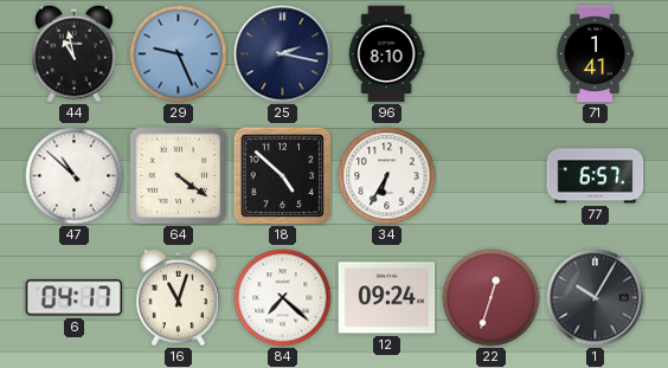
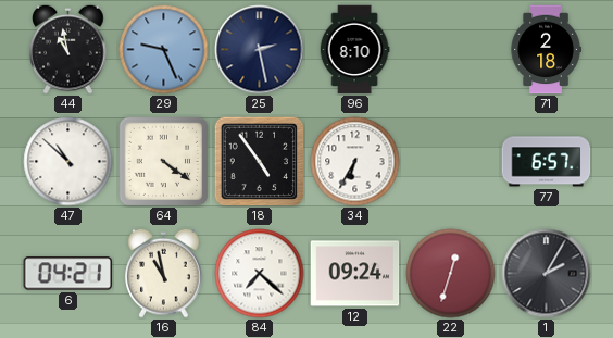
25: 2:17 -> 2:28
71: 1:41 -> 2:18
18: 4:52 -> 4:54
6: 04:17 -> 04:21
16: 11:03 -> 10:58
1: 10:05 -> 2:05
